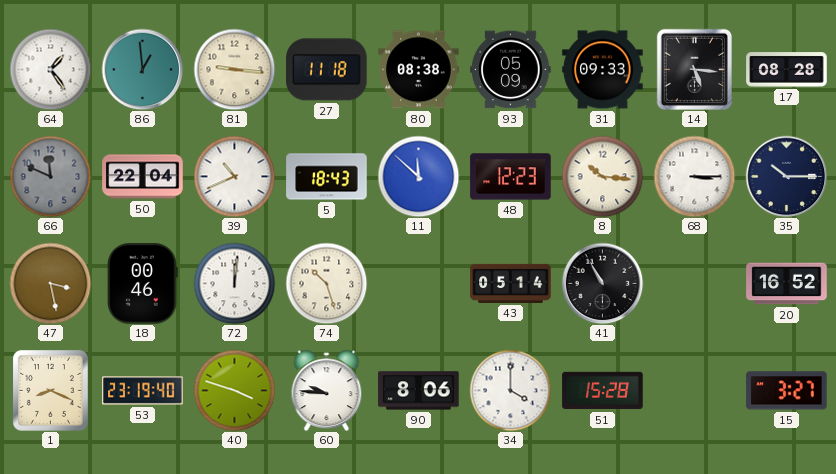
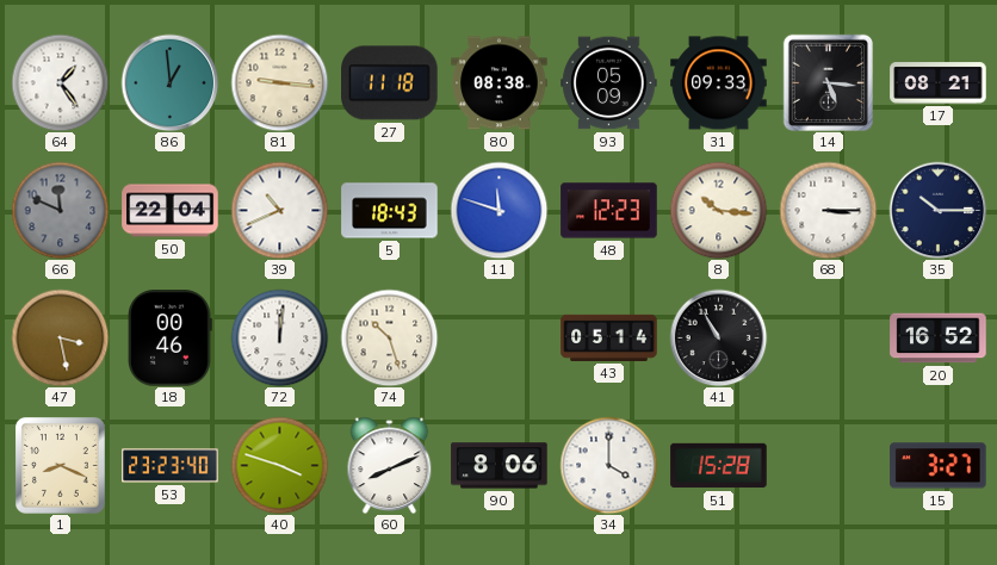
17: 08:28 -> 08:21
11: 11:52 -> 11:48
53: 23:19 -> 23:23
60: 9:46 -> 8:11
